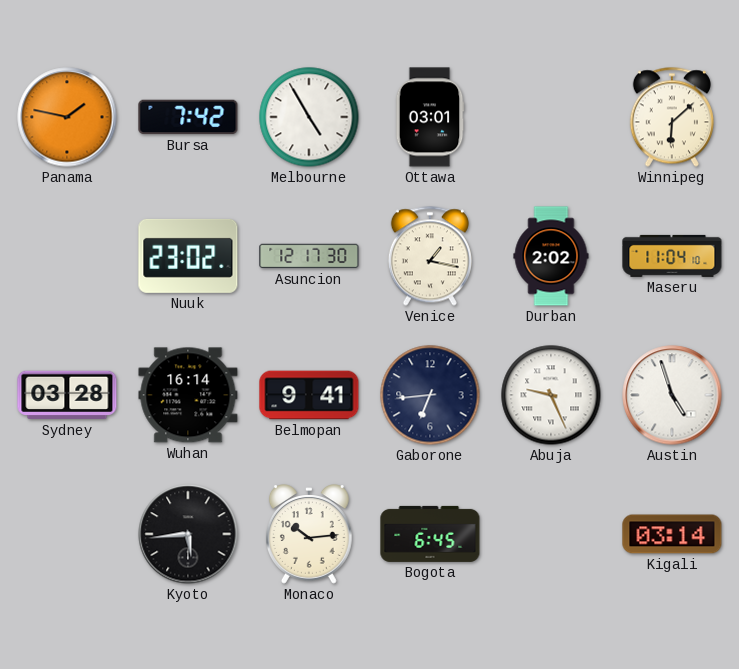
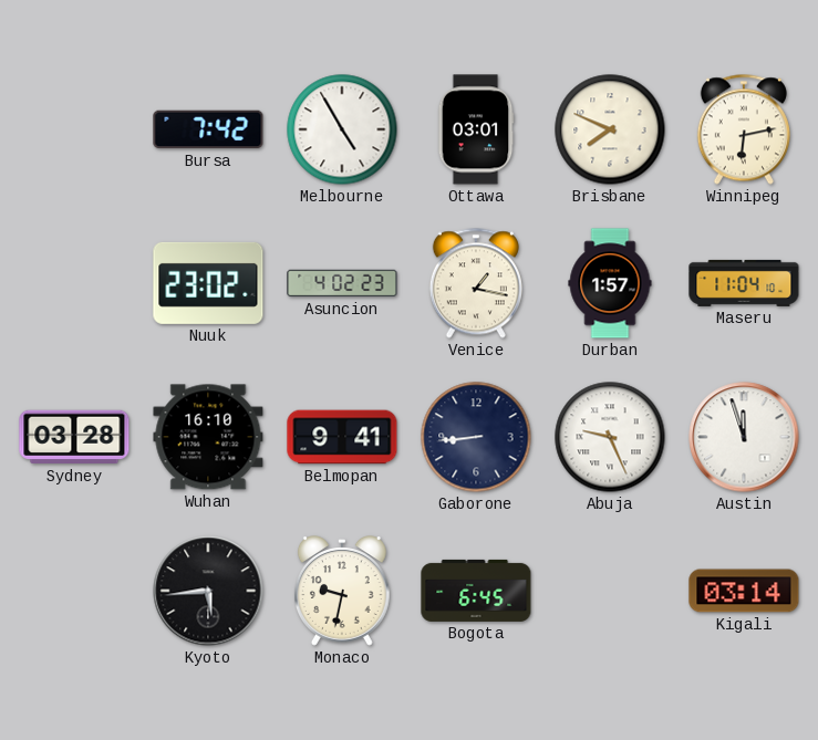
Panama: 1:47 -> none
Brisbane: none -> 7:49
Winnipeg: 6:08 -> 6:13
Asuncion: 12:17 -> 4:02
Durban: 2:02 -> 1:57
Wuhan: 16:14 -> 16:10
Gaborone: 6:44 -> 8:44
Austin: 4:57 -> 11:57
Monaco: 10:14 -> 9:32
